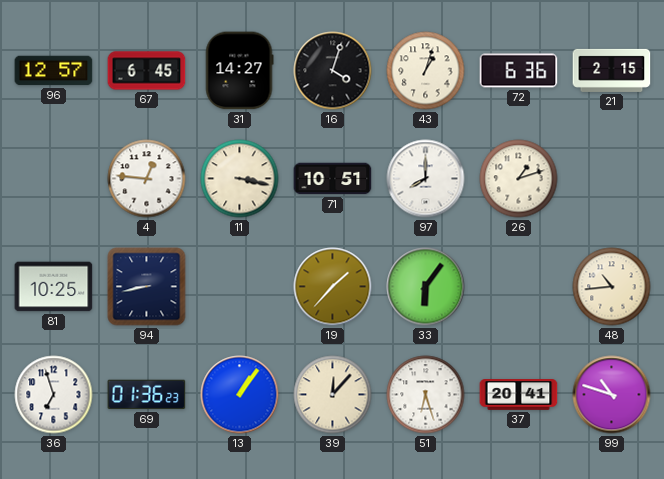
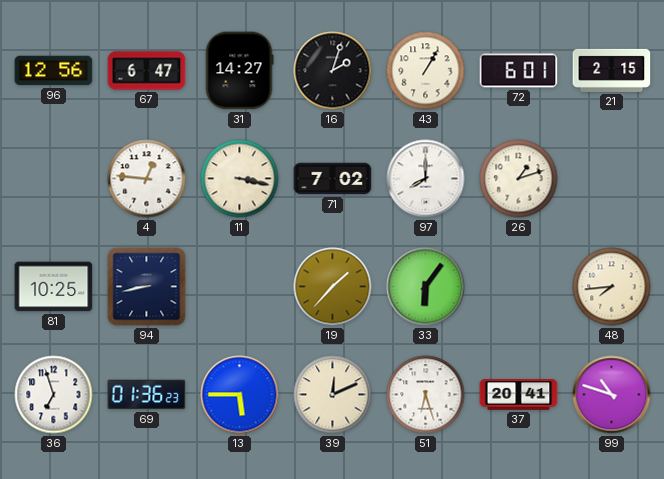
96: 12:57 -> 12:56
67: 6:45 -> 6:47
16: 4:03 -> 2:03
43: 1:03 -> 1:05
72: 6:36 -> 6:01
71: 10:51 -> 7:02
48: 10:44 -> 7:44
13: 1:06 -> 5:45
39: 12:07 -> 12:11
